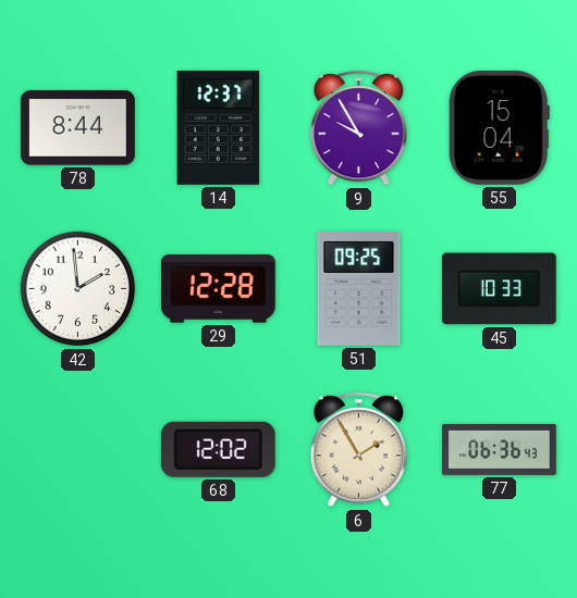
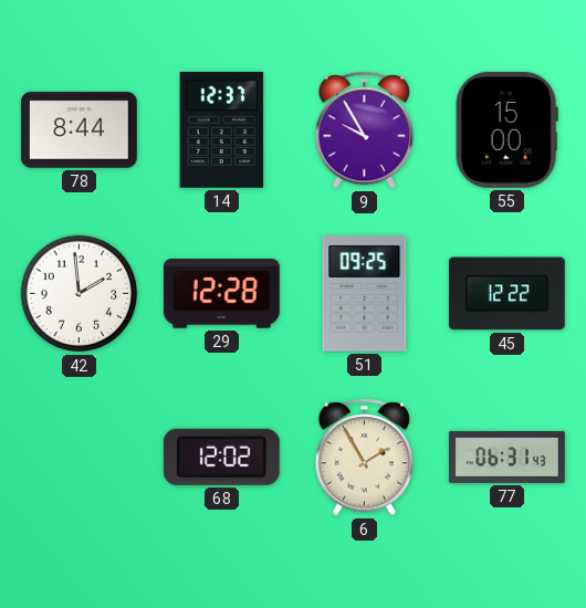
55: 15:04 -> 15:00
45: 10:33 -> 12:22
77: 06:36 -> 06:31
